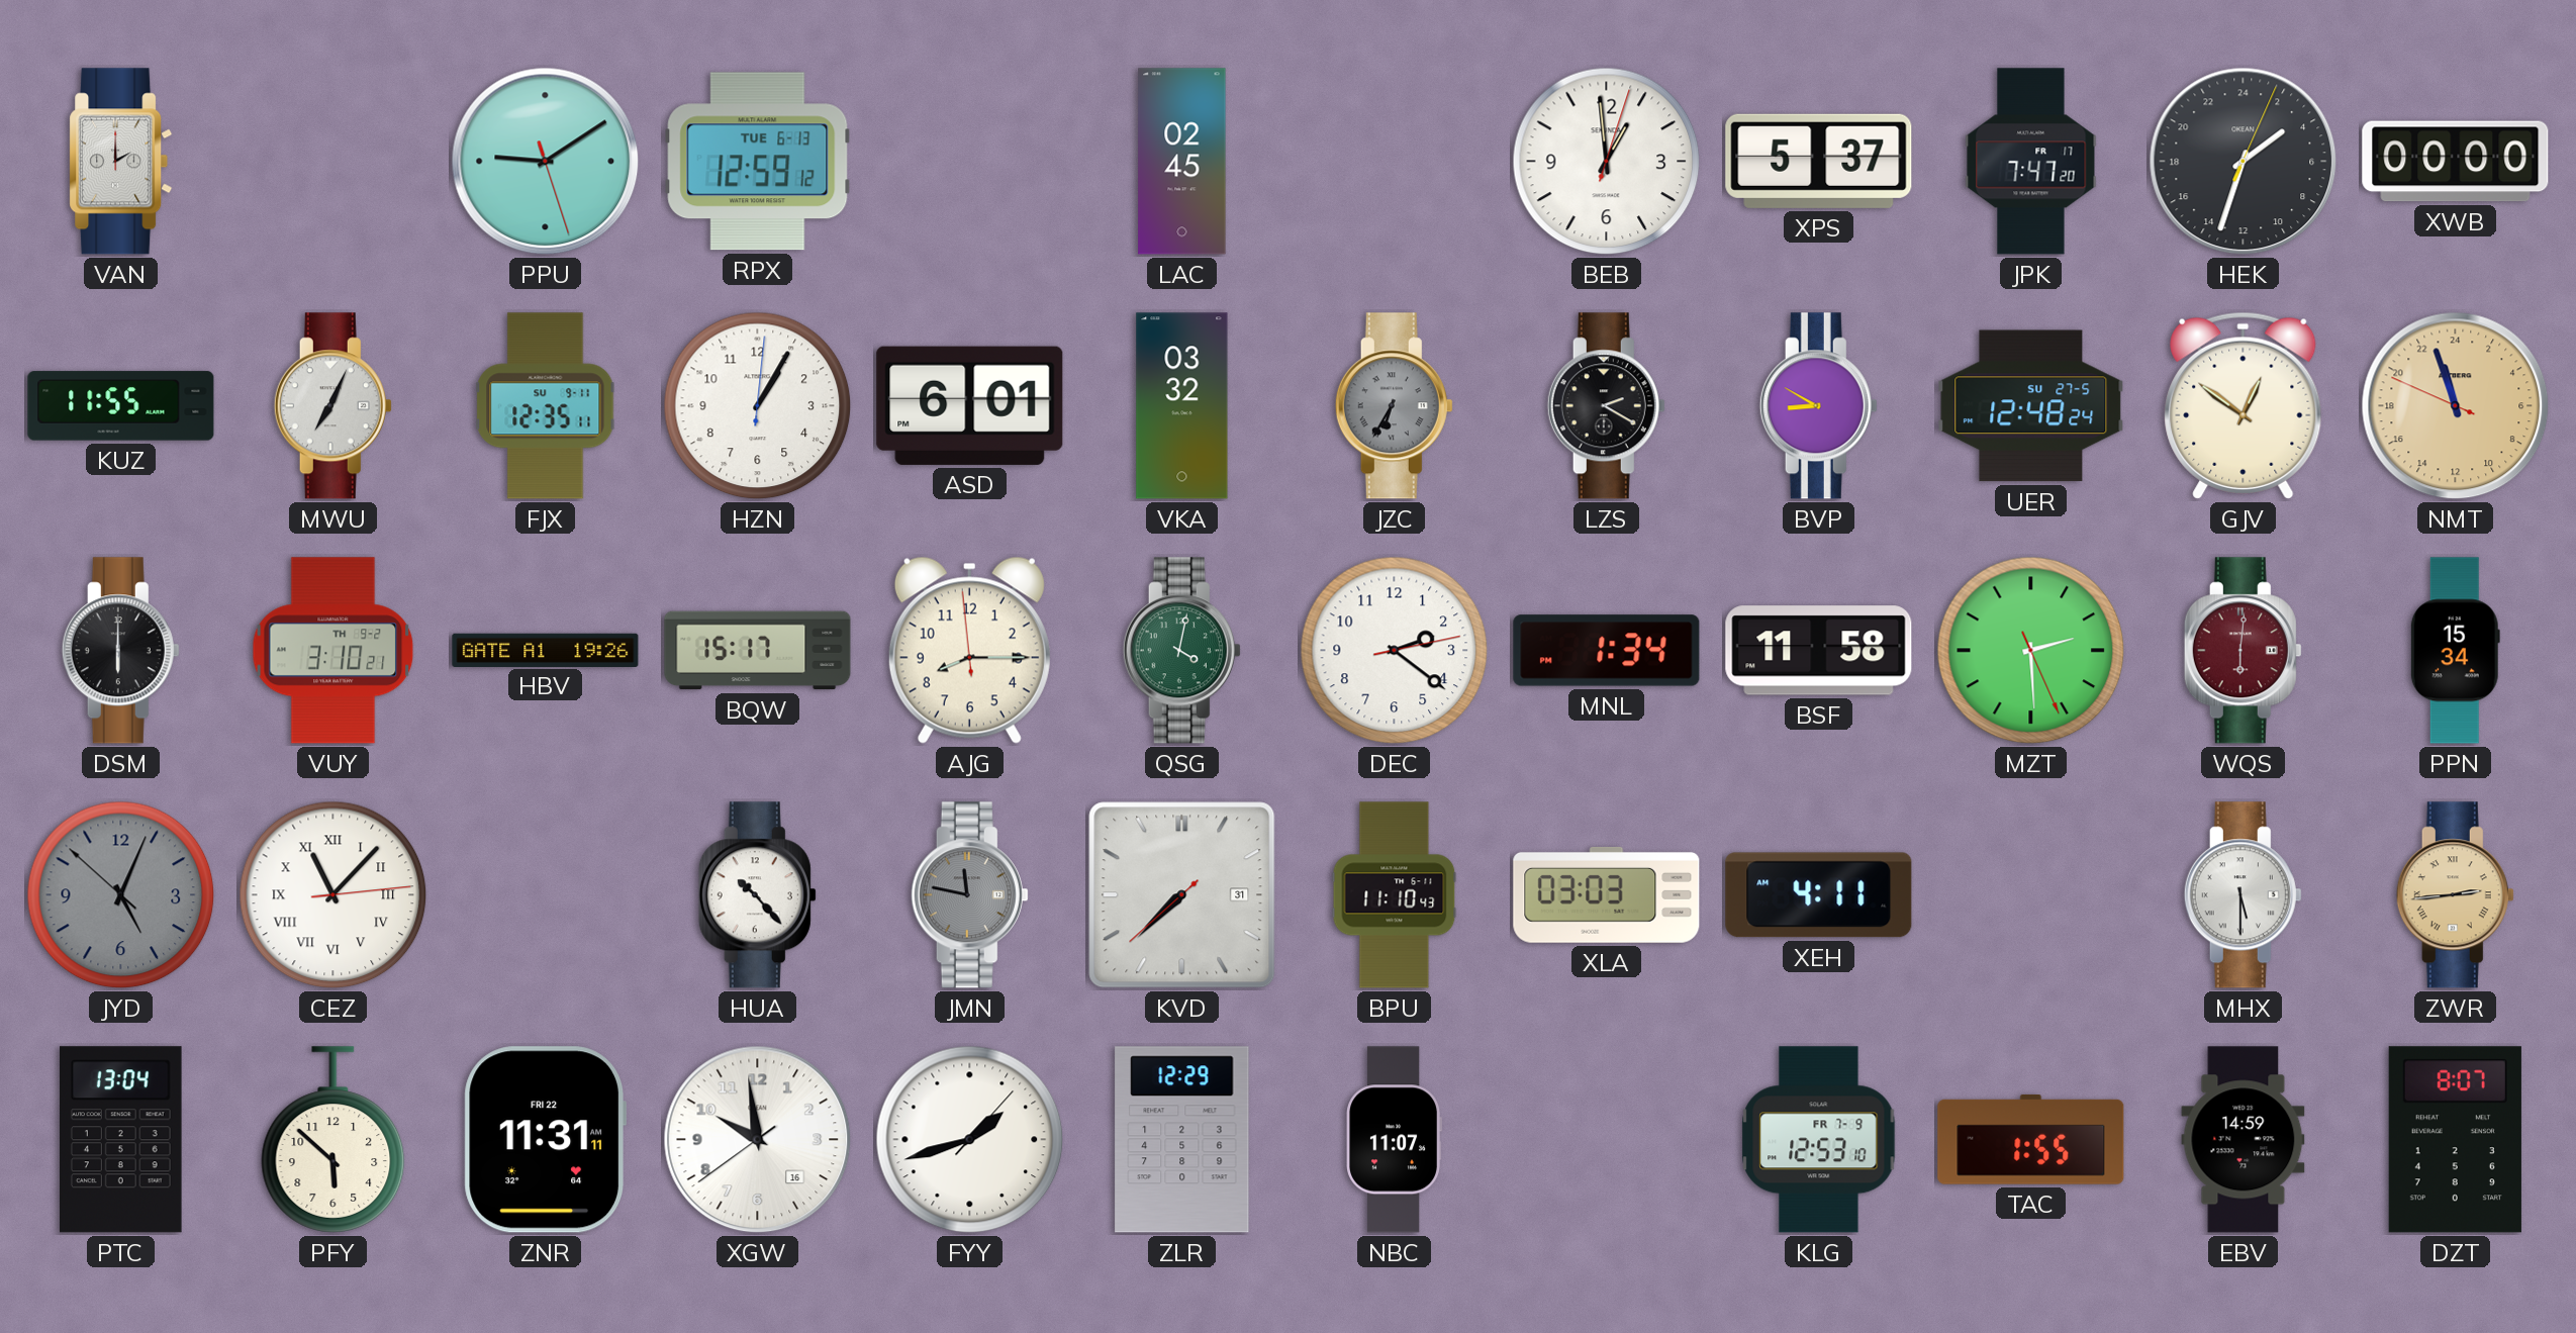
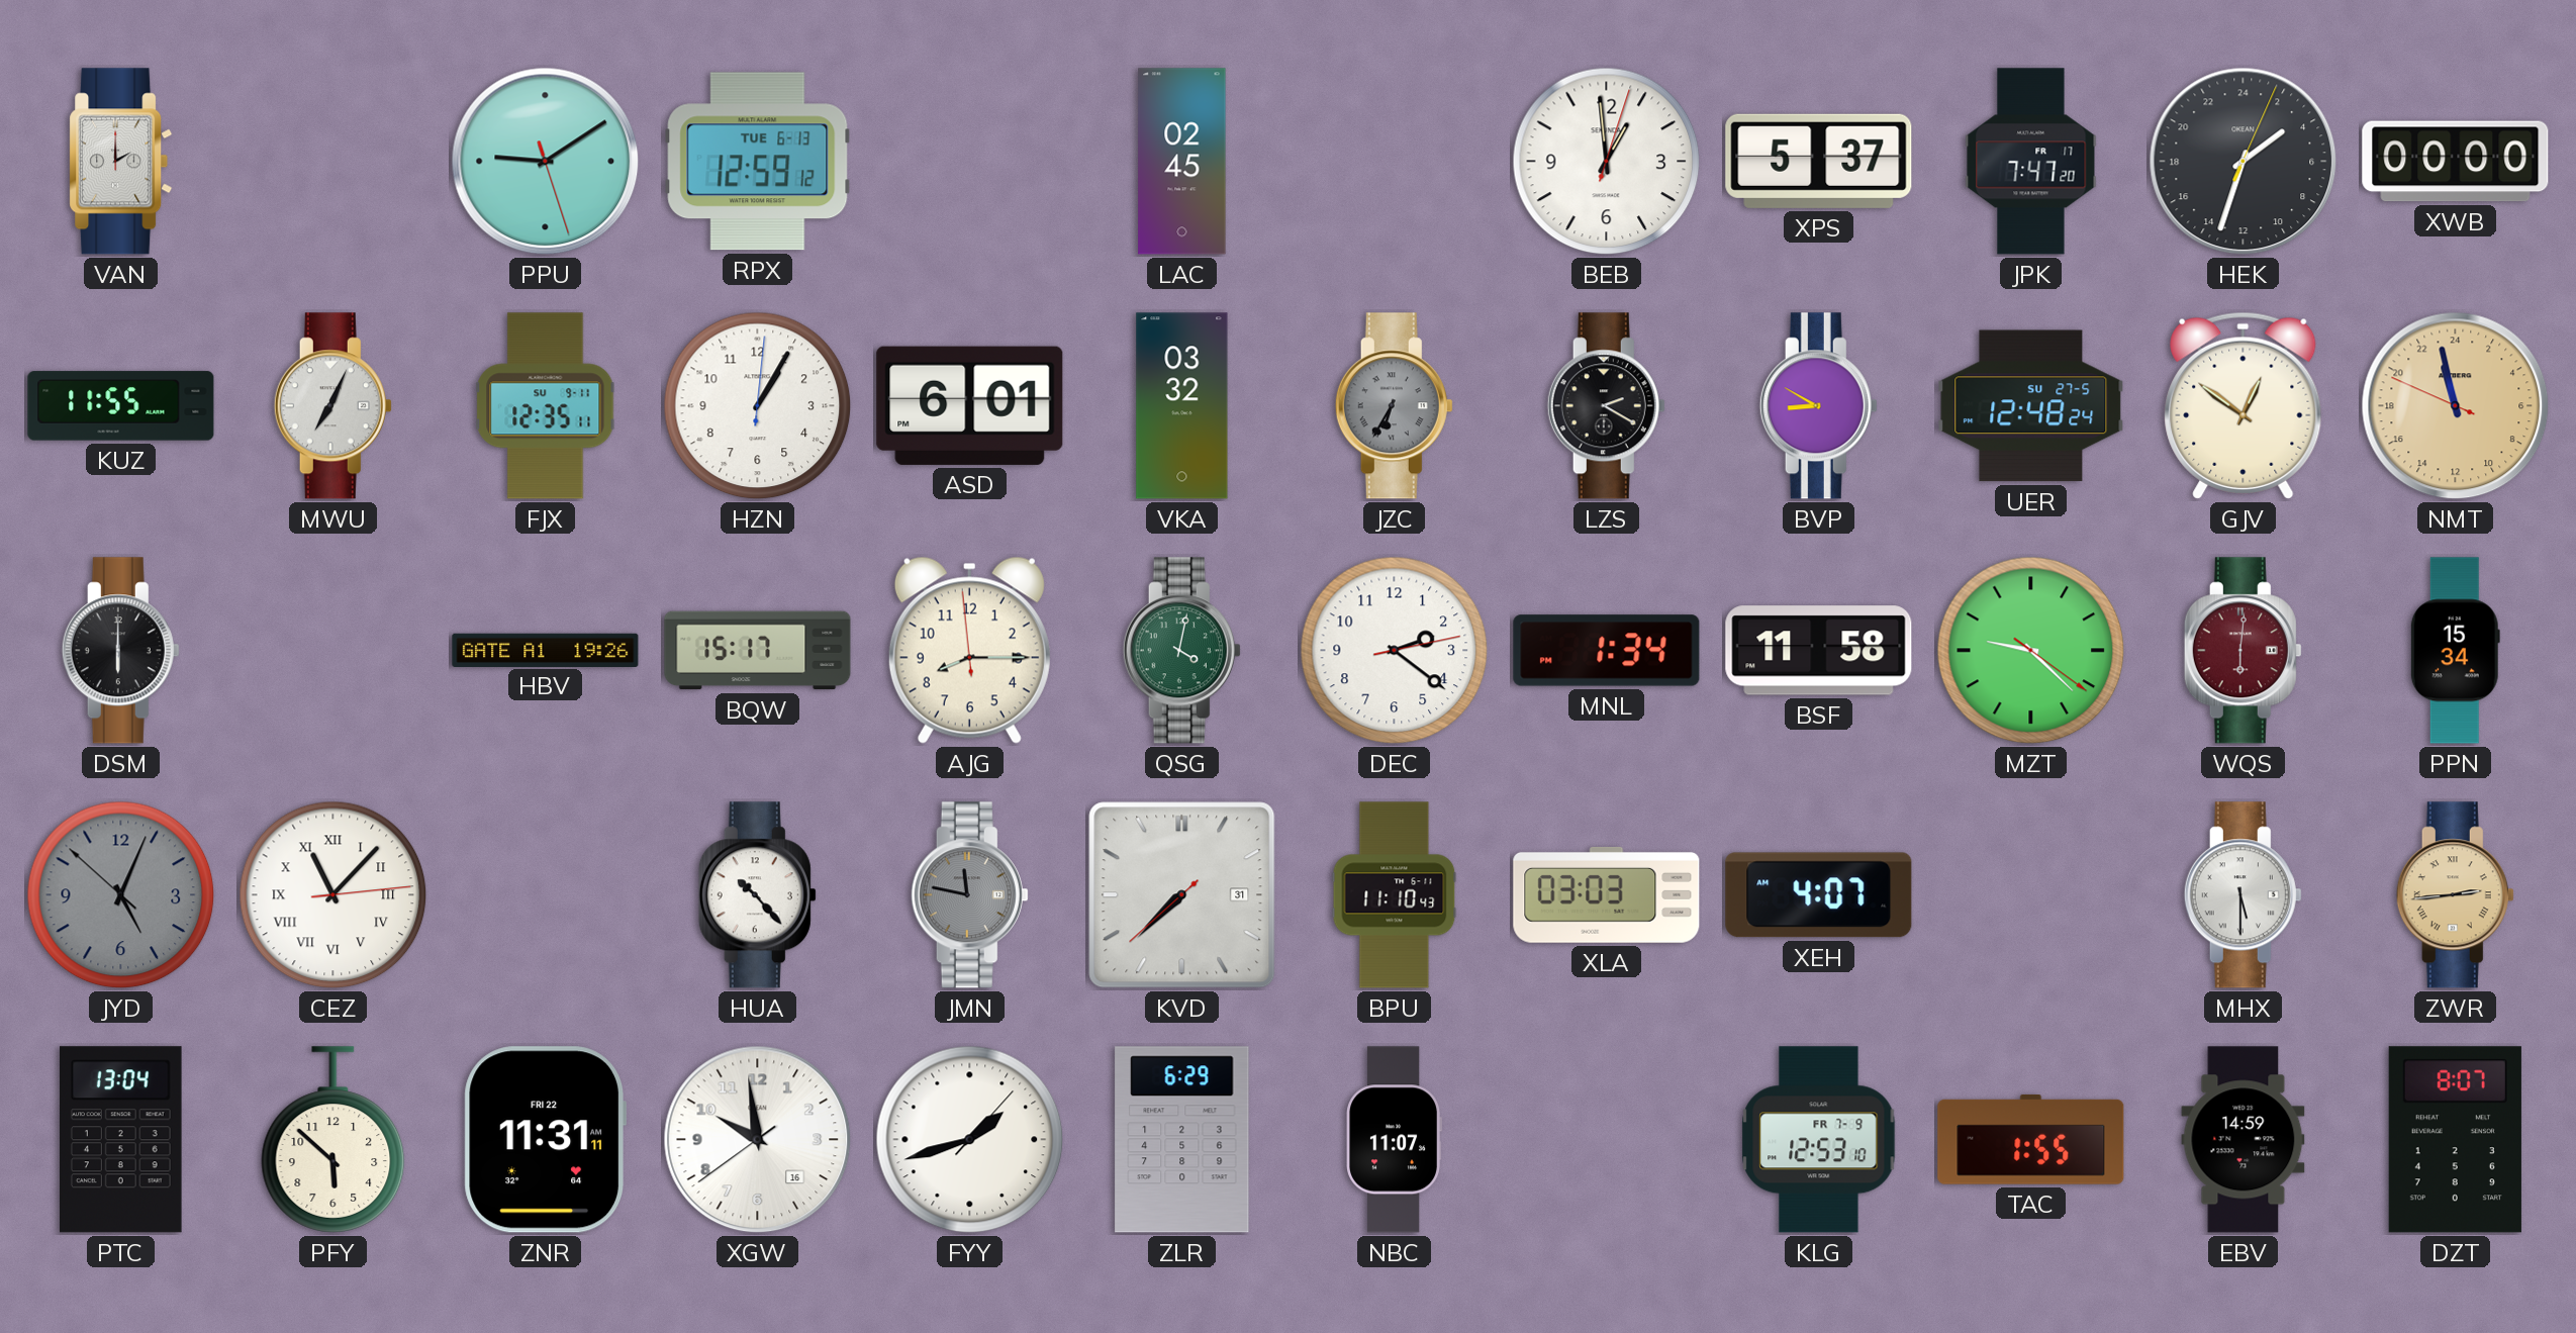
NMT: 22:56 -> 22:57
VUY: 3:10 -> none
MZT: 2:29 -> 9:22
XEH: 4:11 -> 4:07
ZLR: 12:29 -> 6:29
